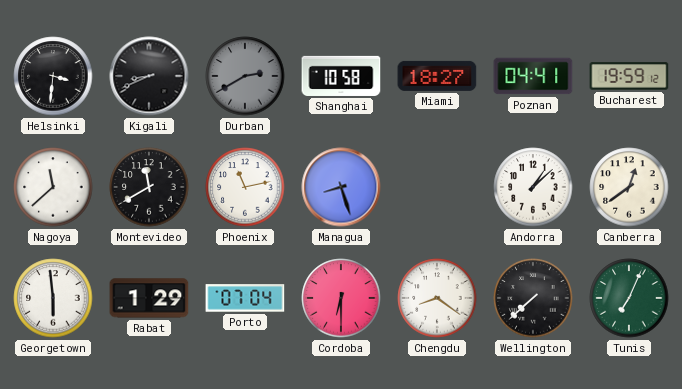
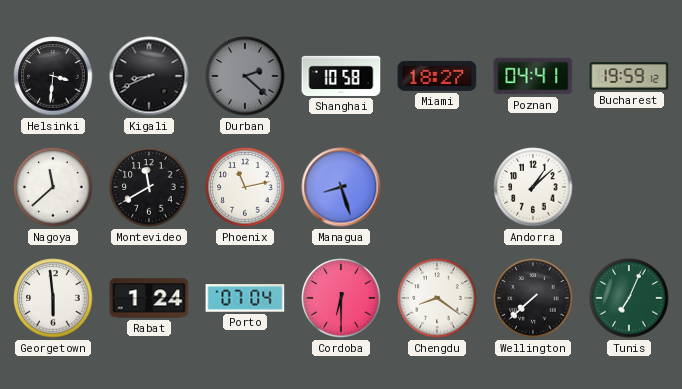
Durban: 2:40 -> 2:22
Canberra: 12:39 -> none
Rabat: 1:29 -> 1:24
